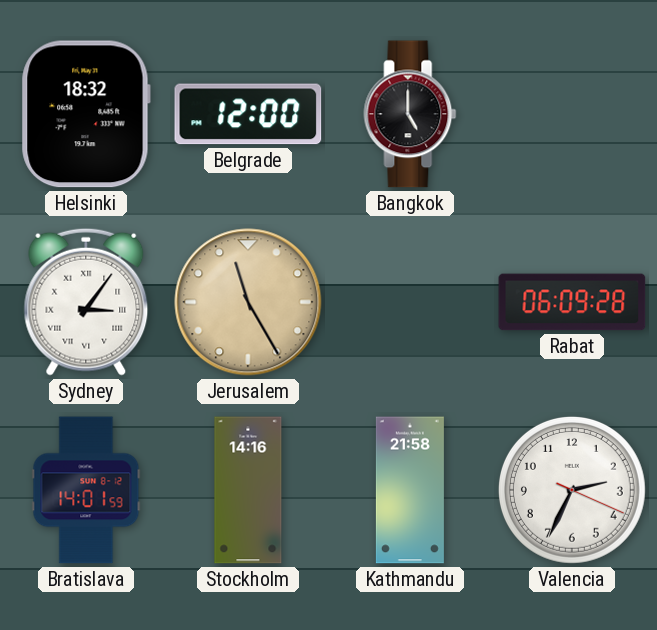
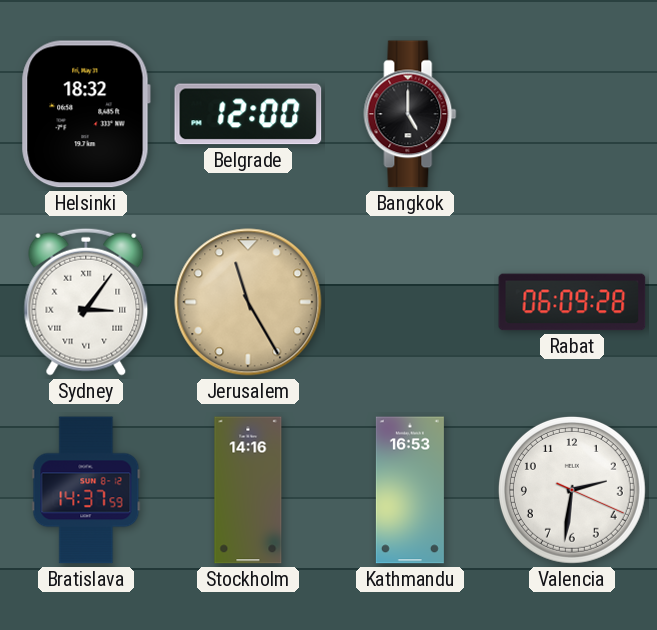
Bratislava: 14:01 -> 14:37
Kathmandu: 21:58 -> 16:53
Valencia: 2:34 -> 2:31
